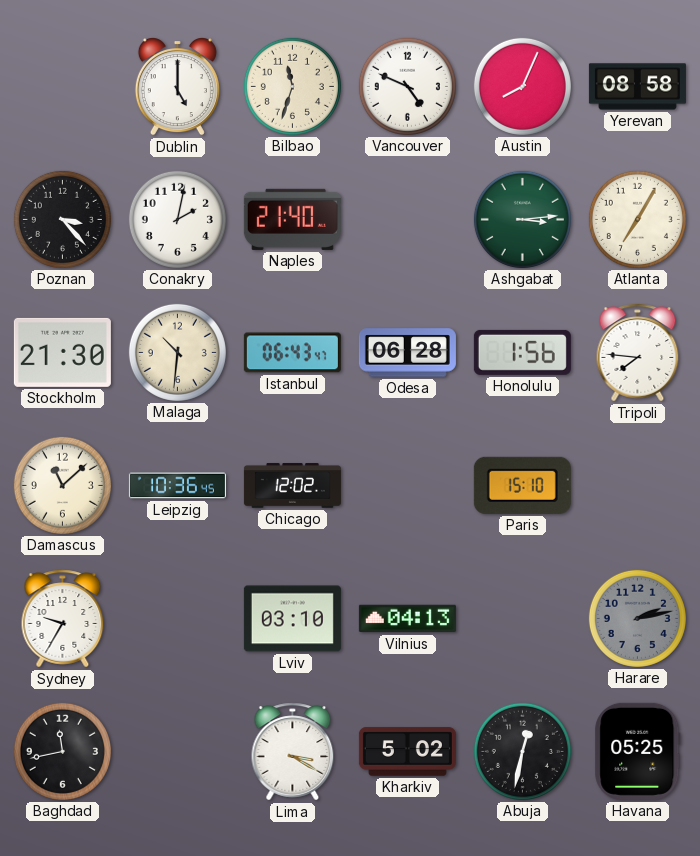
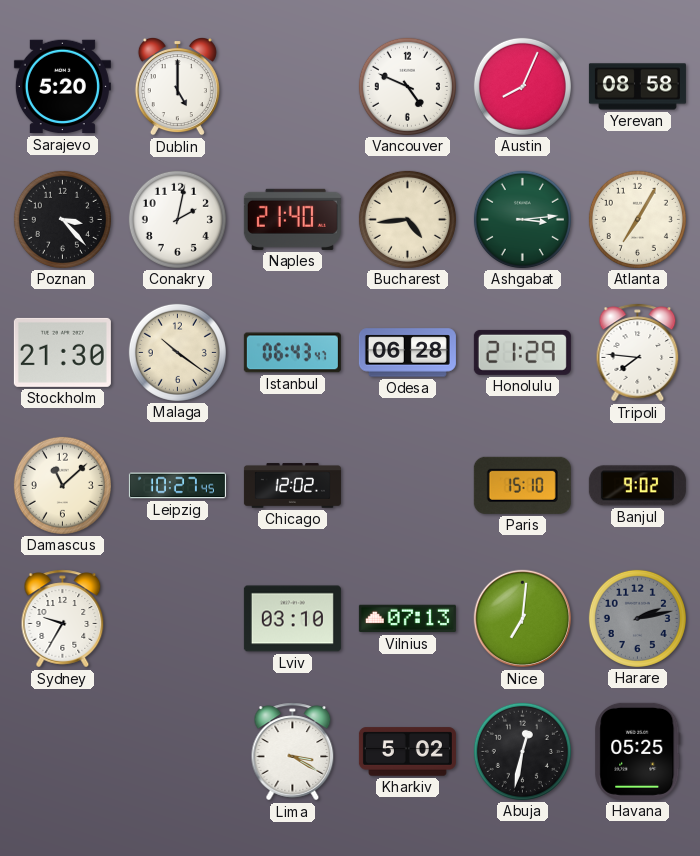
Sarajevo: none -> 5:20
Bilbao: 11:33 -> none
Bucharest: none -> 4:44
Malaga: 10:31 -> 10:21
Honolulu: 1:56 -> 21:29
Leipzig: 10:36 -> 10:27
Banjul: none -> 9:02
Vilnius: 04:13 -> 07:13
Nice: none -> 7:01
Baghdad: 11:43 -> none
